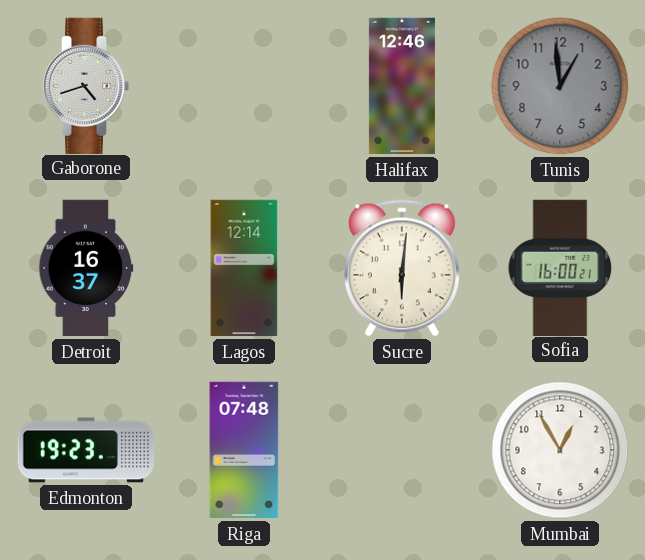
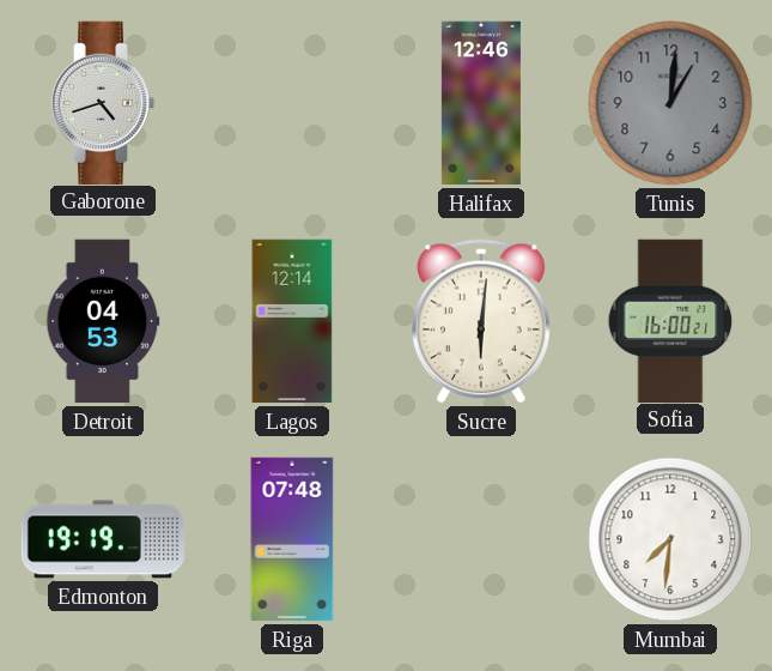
Tunis: 12:59 -> 1:01
Detroit: 16:37 -> 04:53
Edmonton: 19:23 -> 19:19
Mumbai: 12:55 -> 7:31
